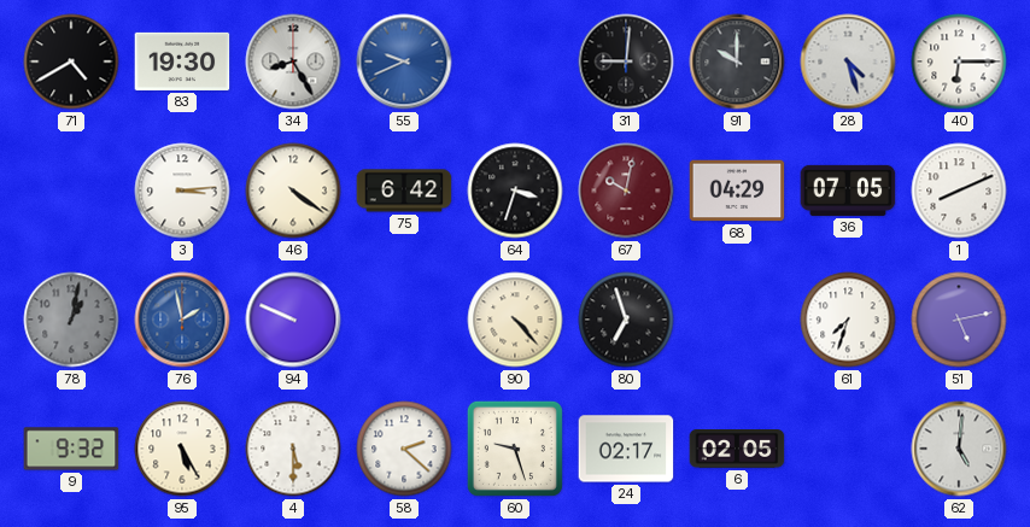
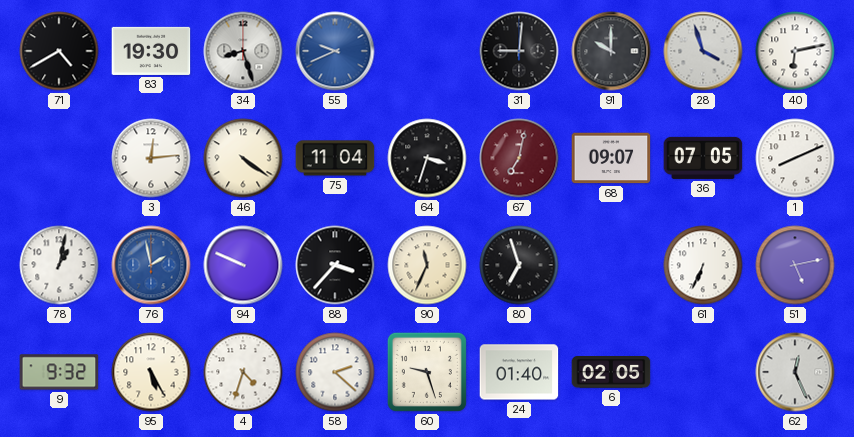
34: 8:25 -> 8:27
28: 4:27 -> 3:57
40: 6:15 -> 6:13
3: 3:14 -> 12:14
75: 6:42 -> 11:04
67: 10:02 -> 7:02
68: 04:29 -> 09:07
78 dial: grey -> white
88: none -> 3:37
90: 4:23 -> 11:34
61: 7:33 -> 6:34
4: 5:30 -> 4:33
24: 02:17 -> 01:40
62: 5:01 -> 12:26
